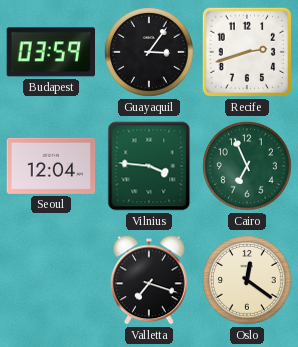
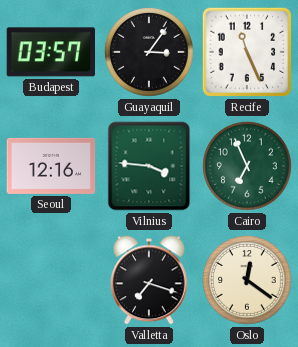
Budapest: 03:59 -> 03:57
Recife: 2:42 -> 11:26
Seoul: 12:04 -> 12:16
